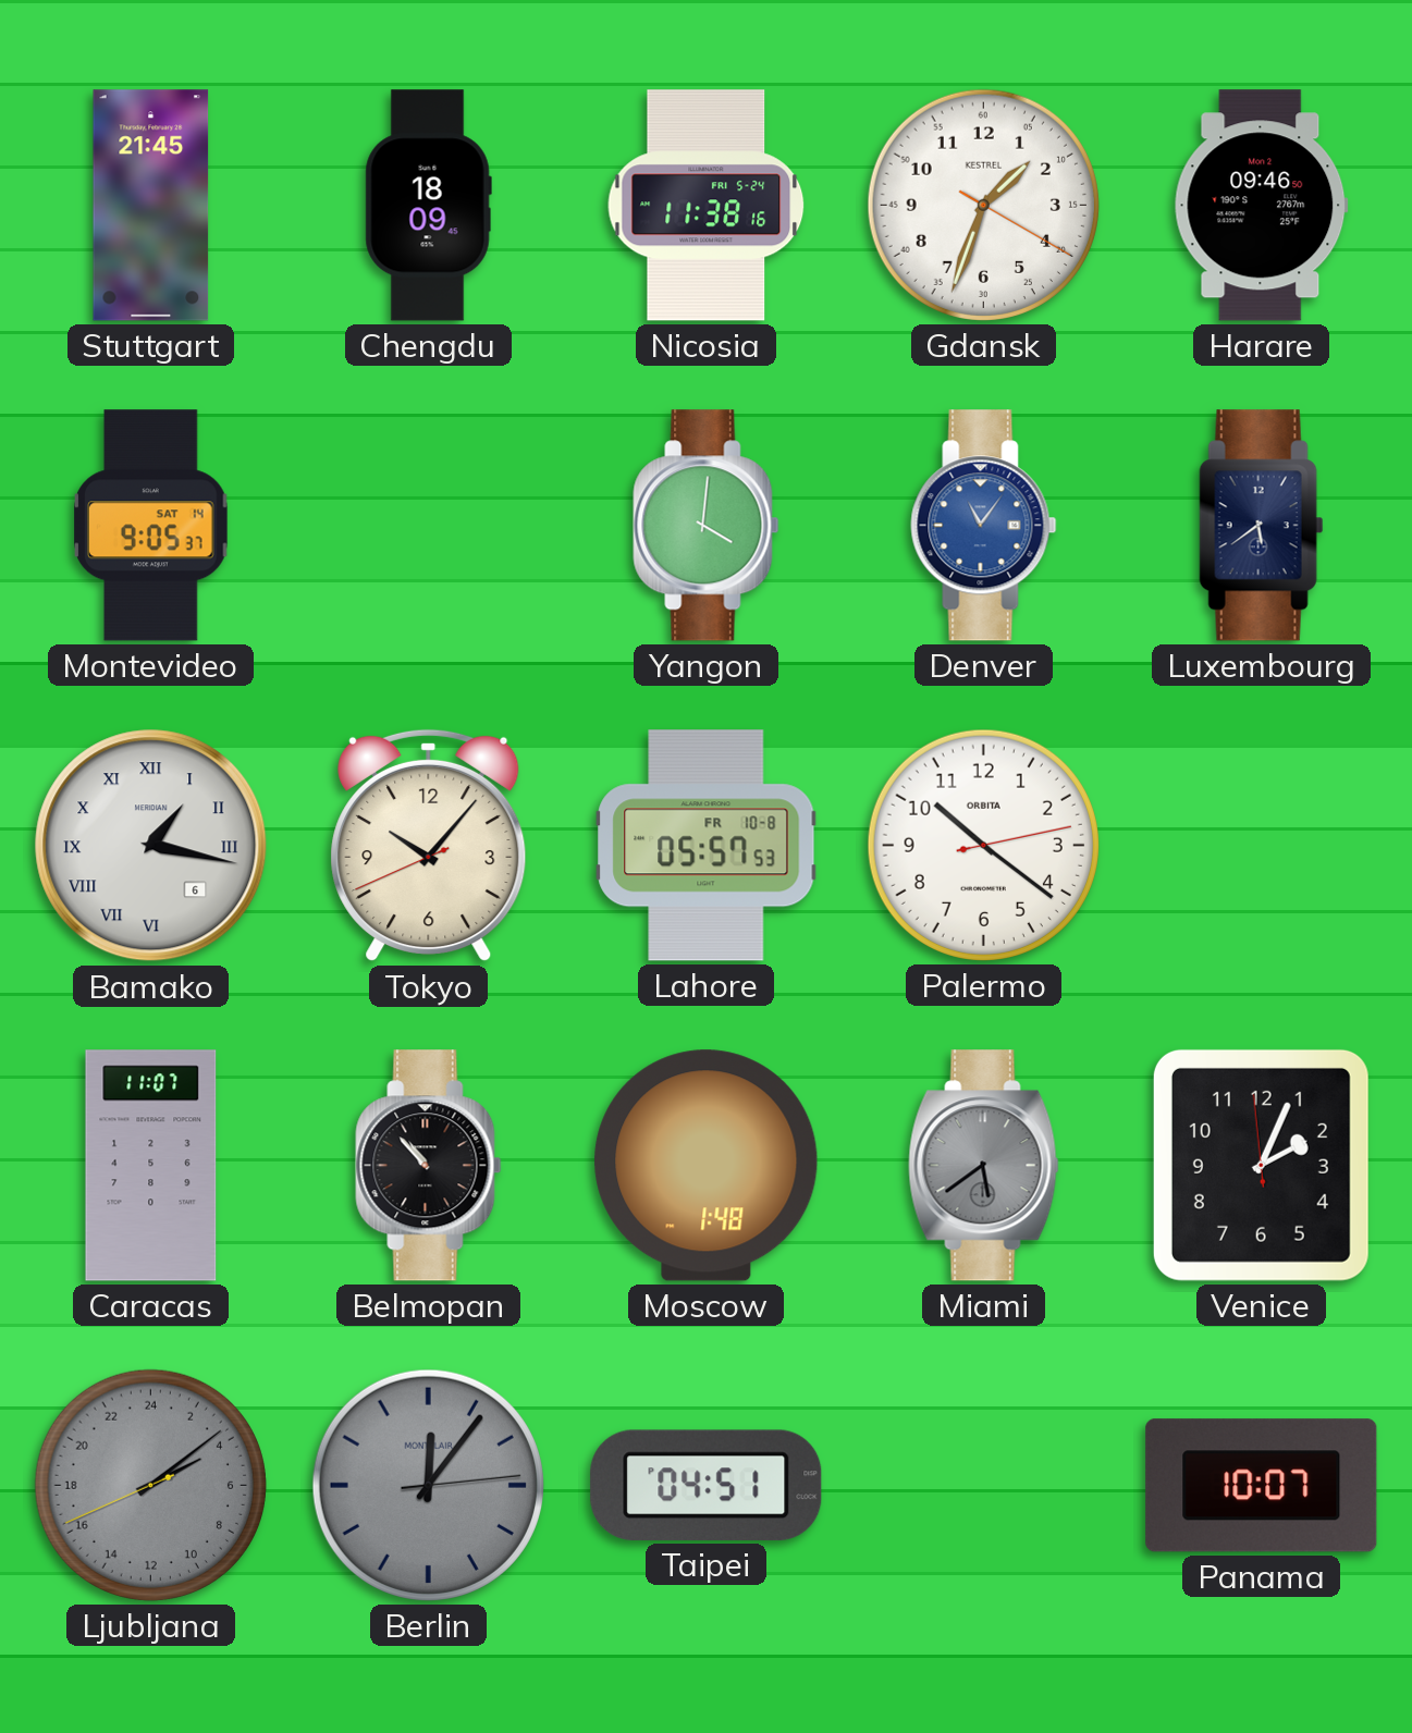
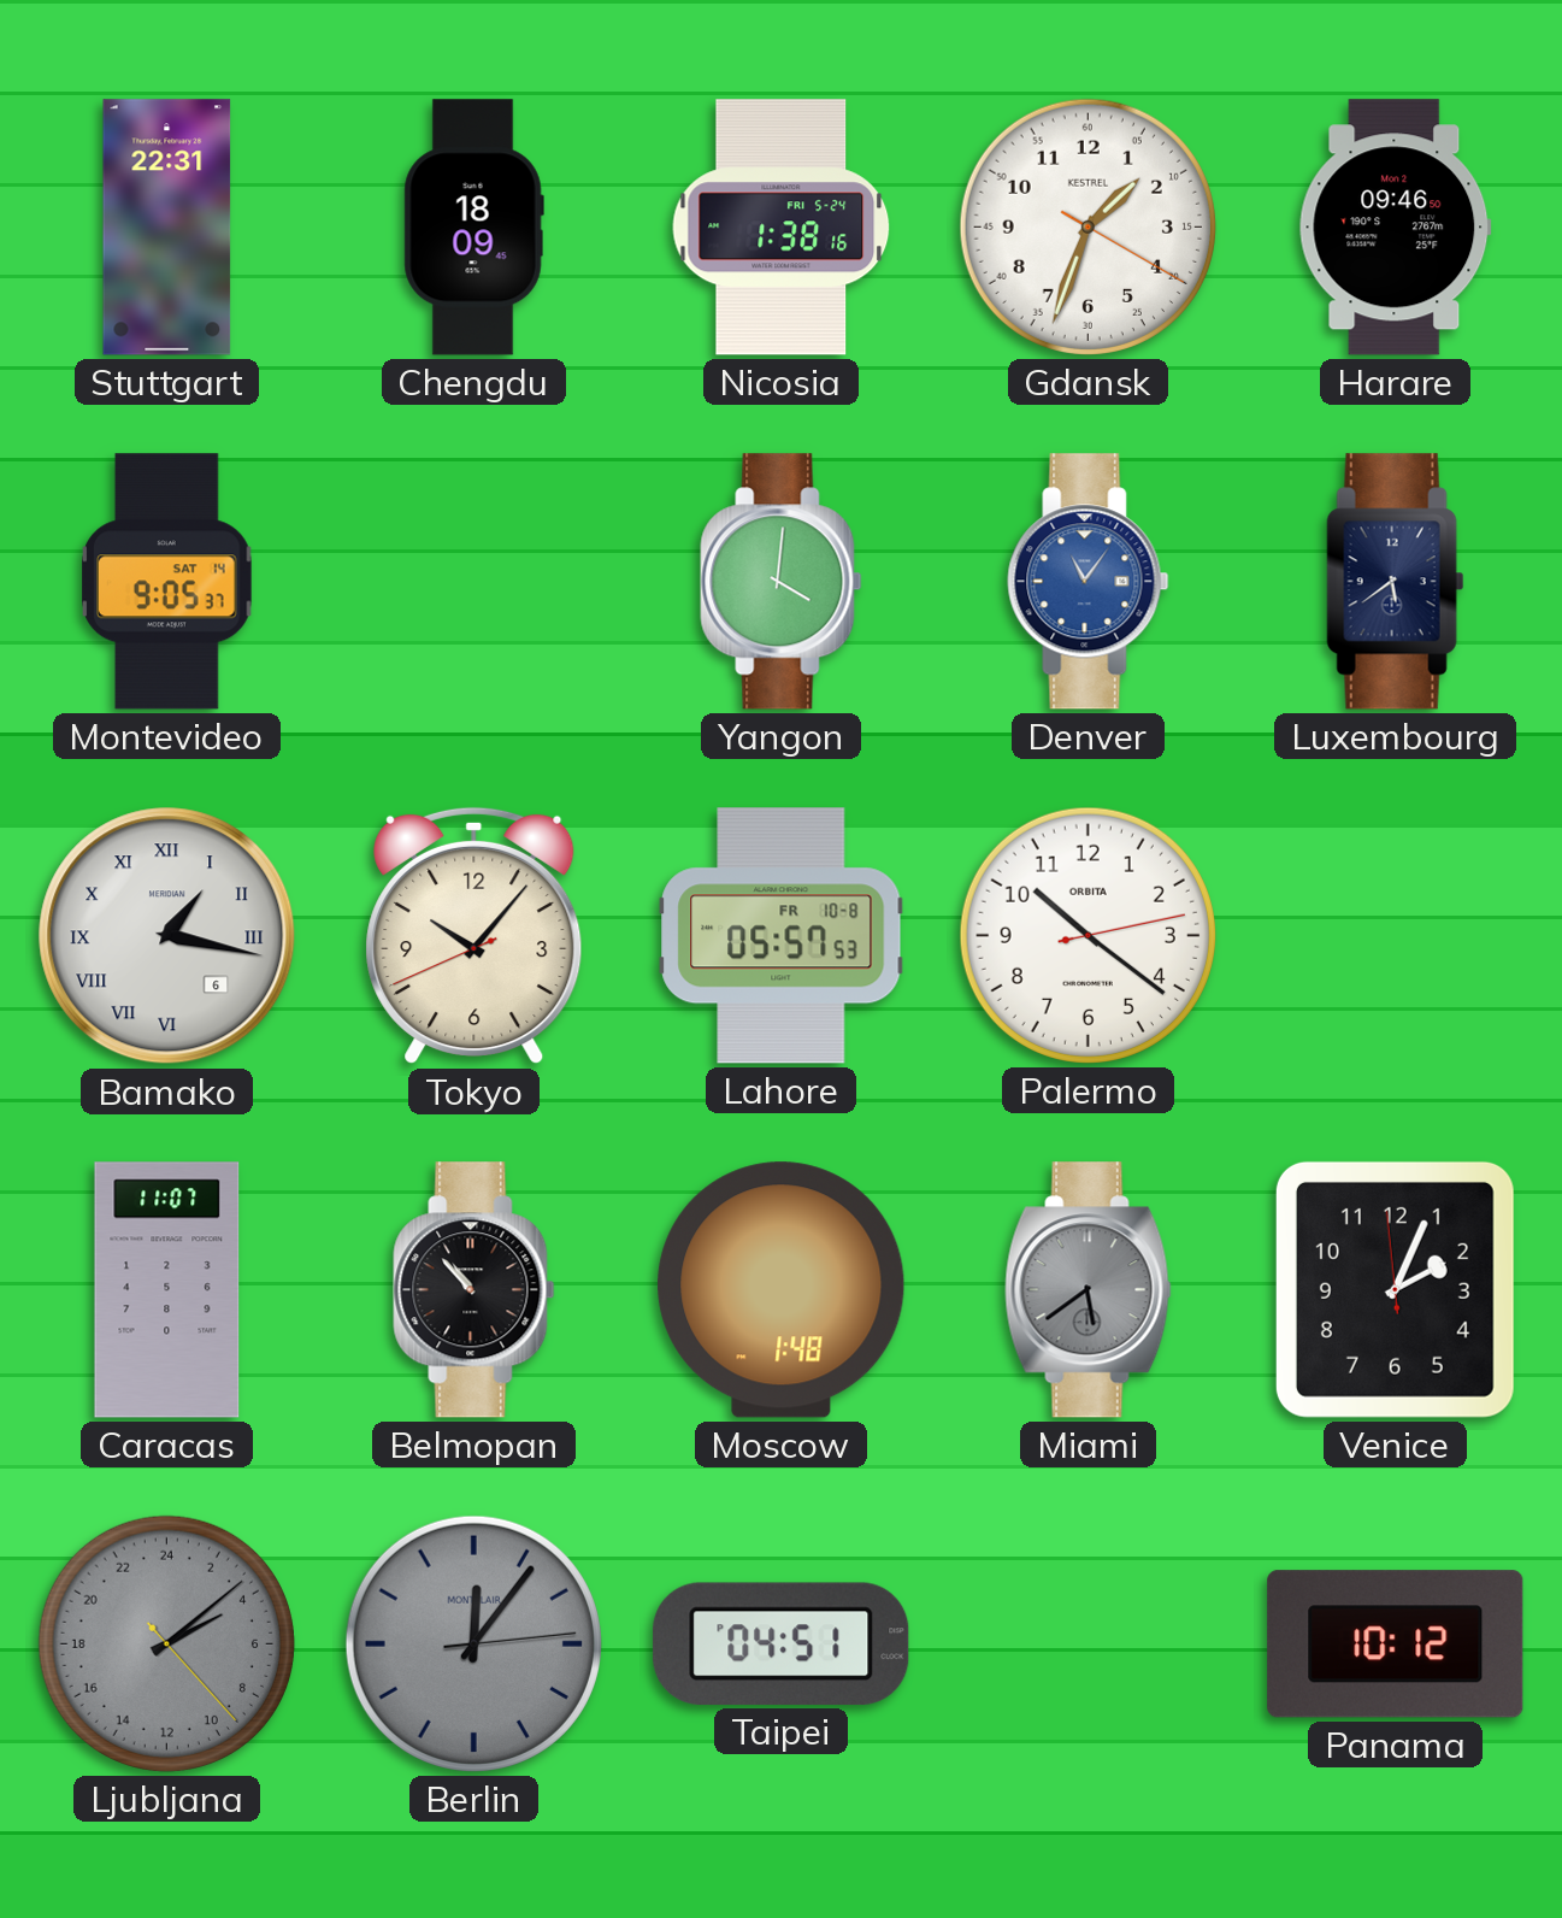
Stuttgart: 21:45 -> 22:31
Nicosia: 11:38 -> 1:38
Ljubljana: 4:08:41 -> 4:08:23
Panama: 10:07 -> 10:12
